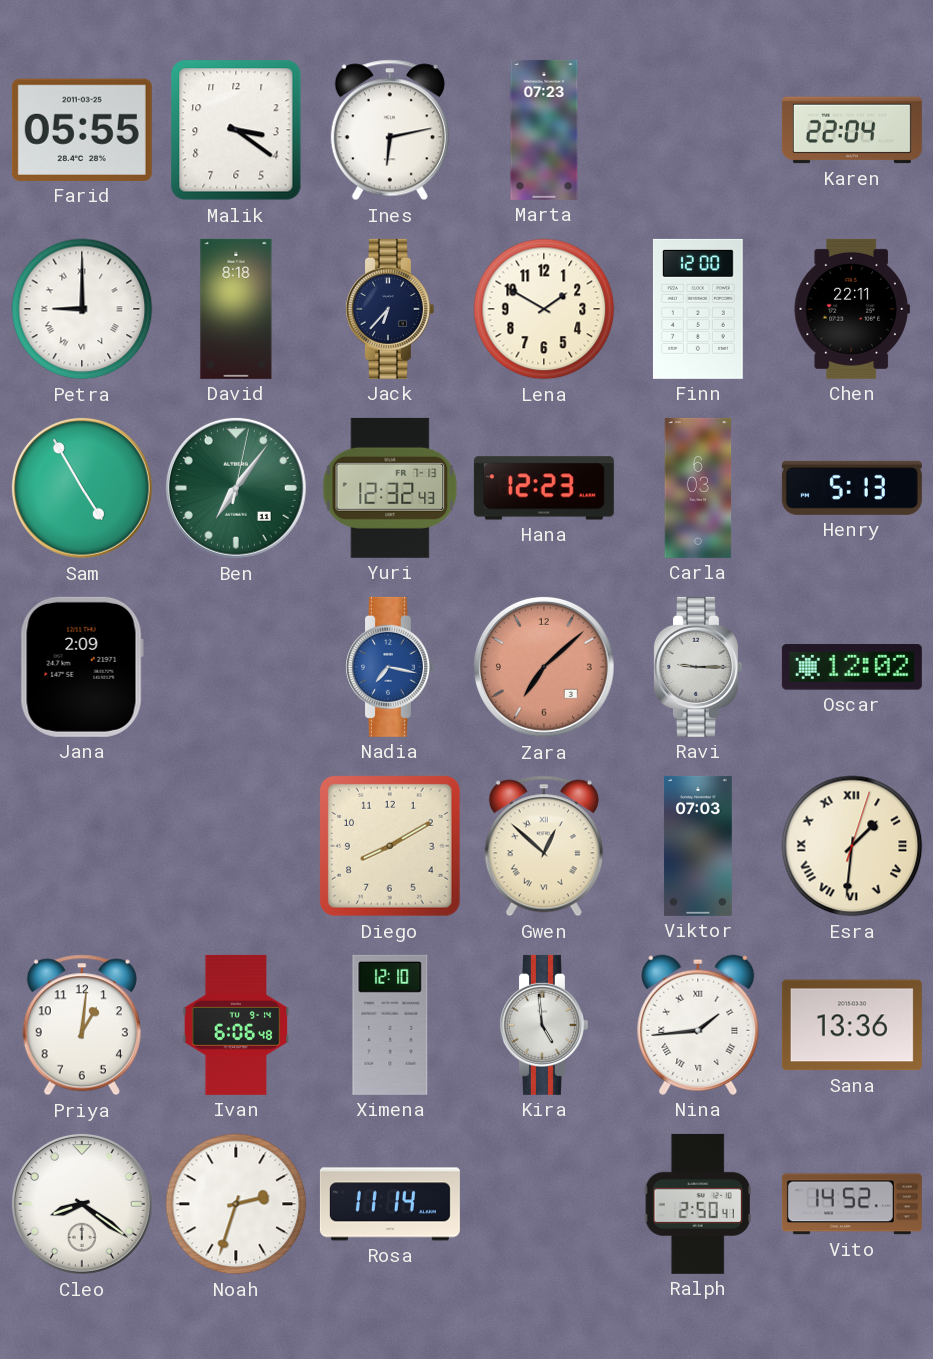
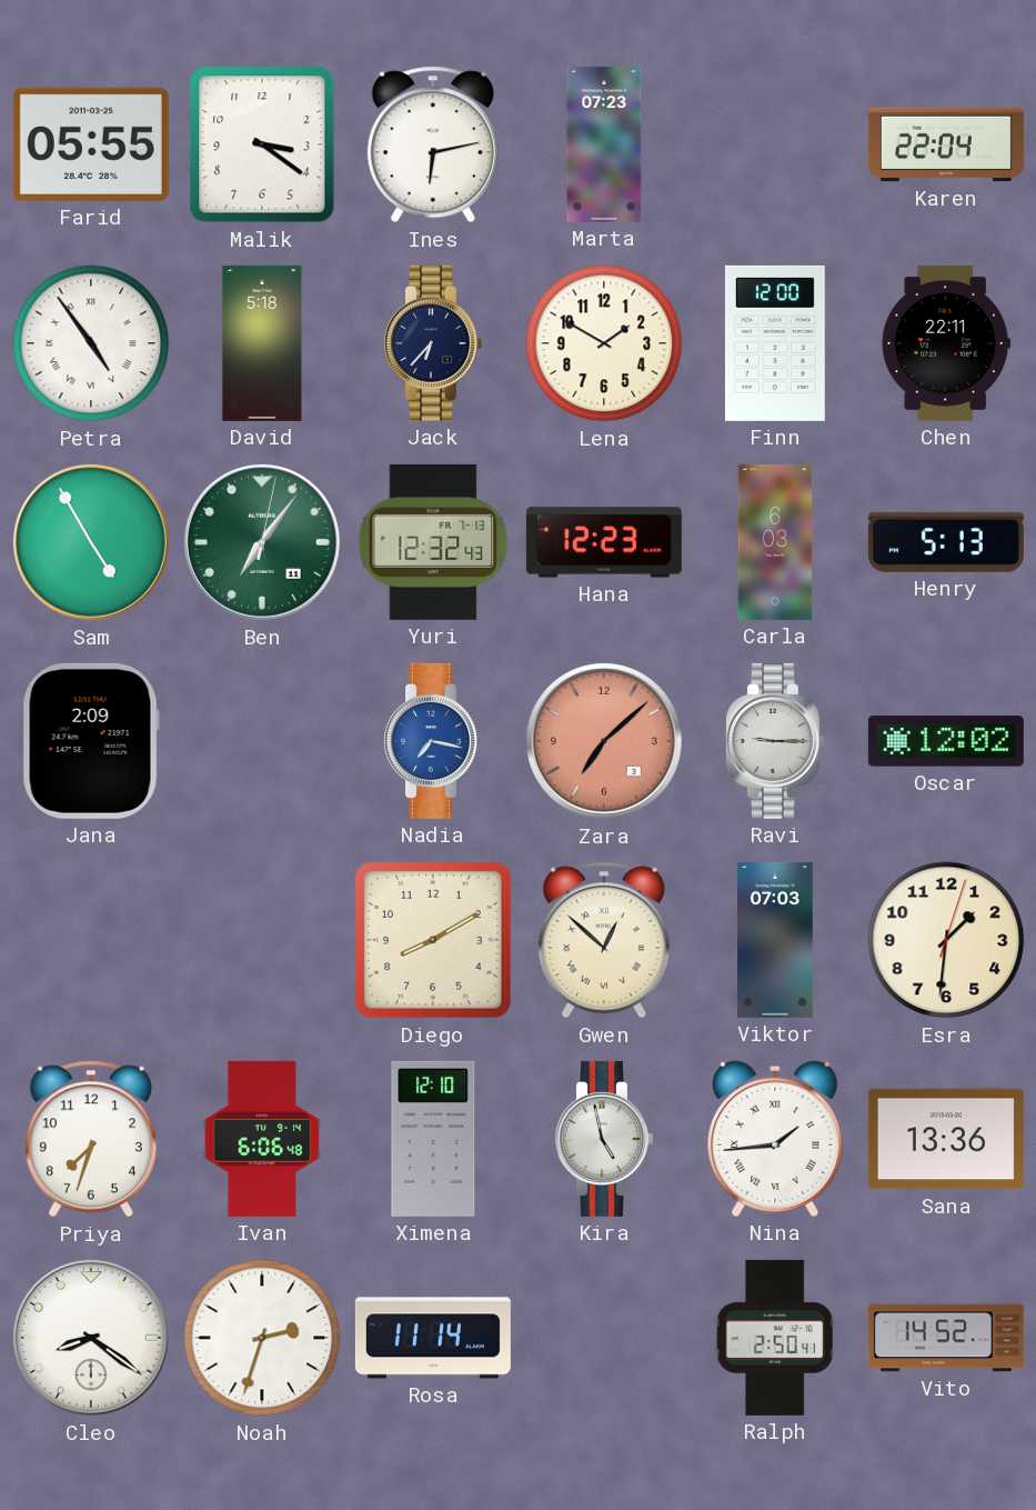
Petra: 9:00 -> 4:54
David: 8:18 -> 5:18
Esra numerals: Roman -> Arabic
Priya: 1:01 -> 7:33
Kira: 4:59 -> 4:58
